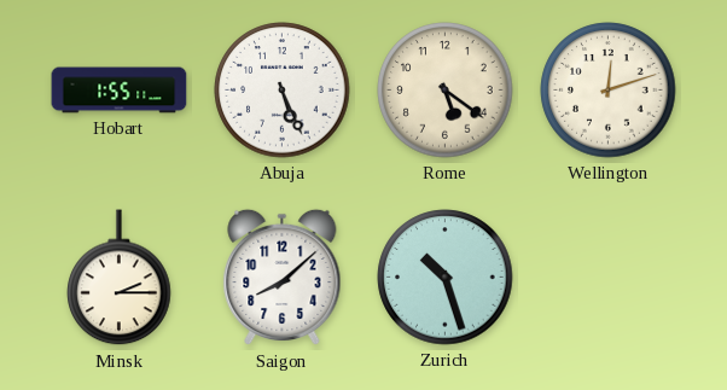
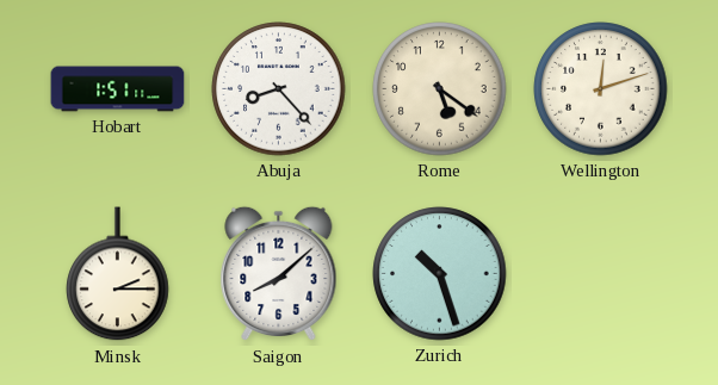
Hobart: 1:55 -> 1:51
Abuja: 5:26 -> 8:23
